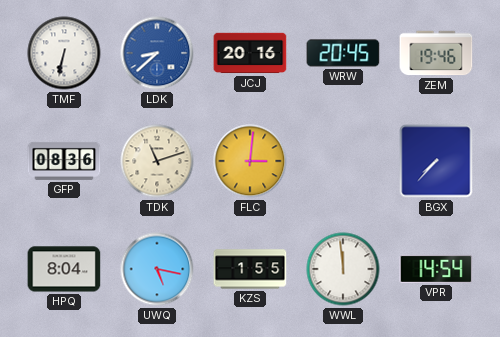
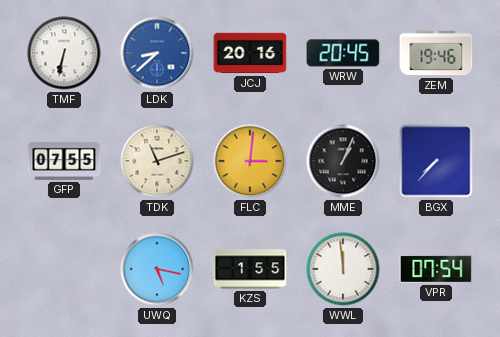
GFP: 08:36 -> 07:55
MME: none -> 1:04
HPQ: 8:04 -> none
VPR: 14:54 -> 07:54
